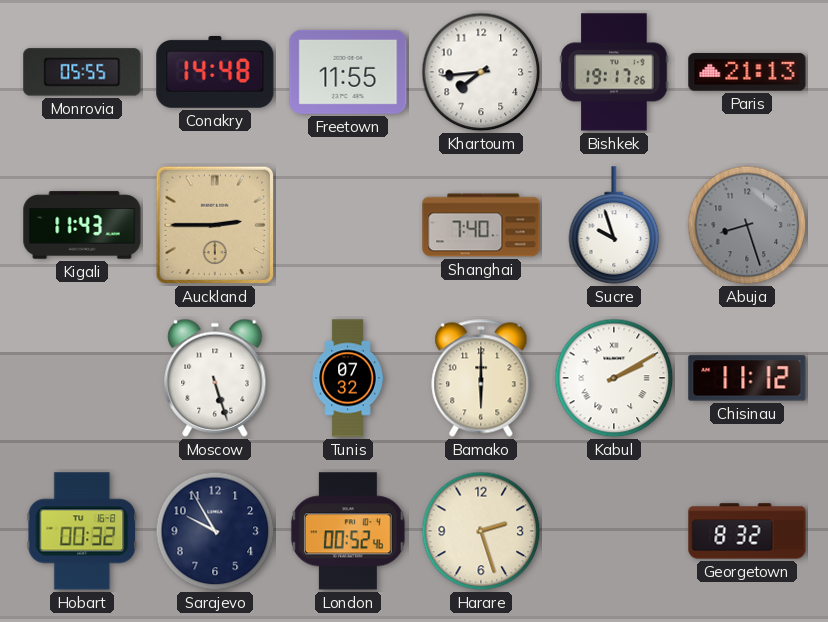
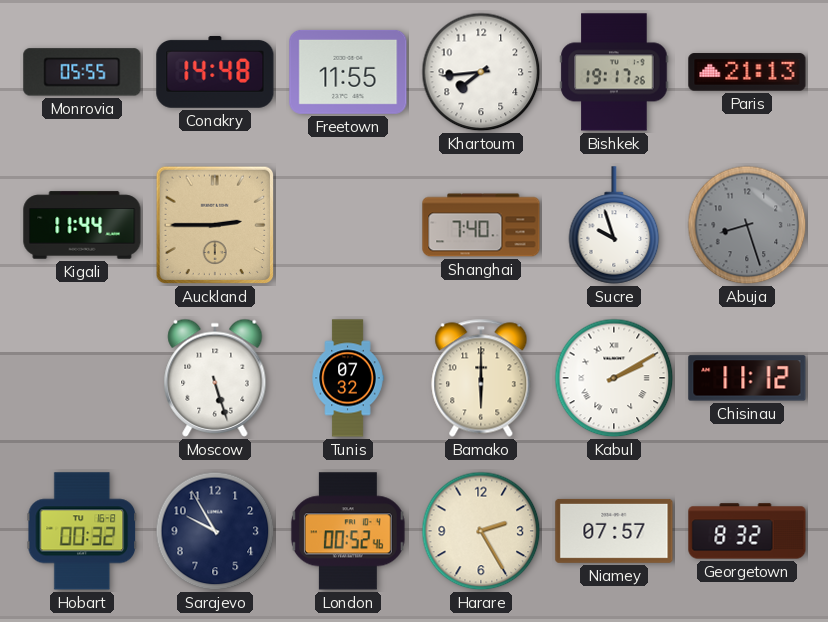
Kigali: 11:43 -> 11:44
Harare: 2:27 -> 2:25
Niamey: none -> 07:57
